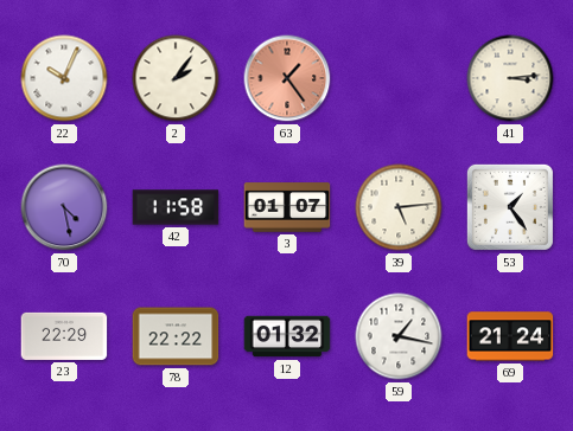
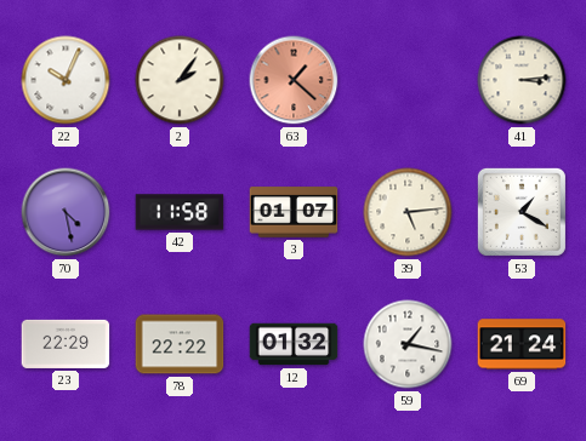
63: 1:24 -> 1:22
53: 1:24 -> 1:20
